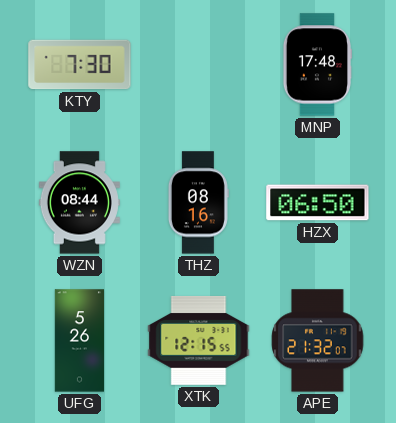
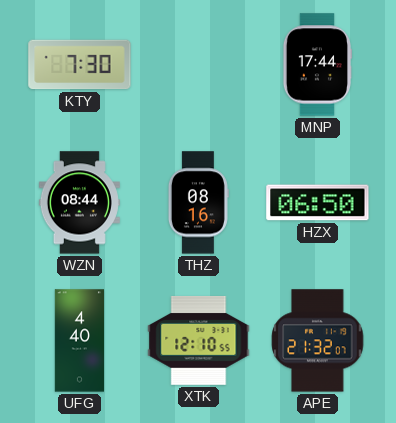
MNP: 17:48 -> 17:44
UFG: 5:26 -> 4:40
XTK: 12:15 -> 12:10
